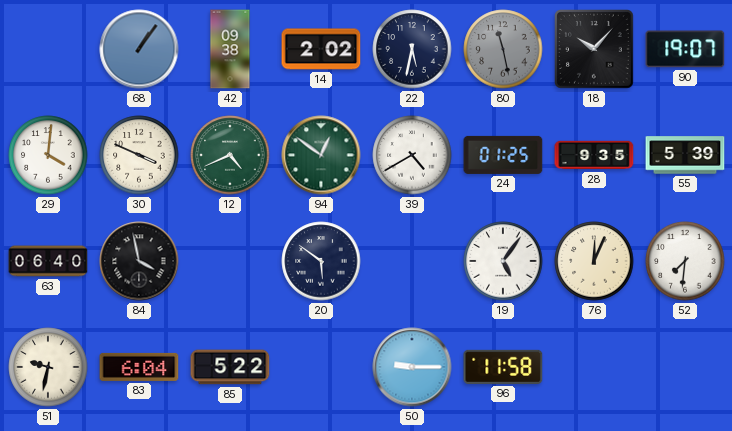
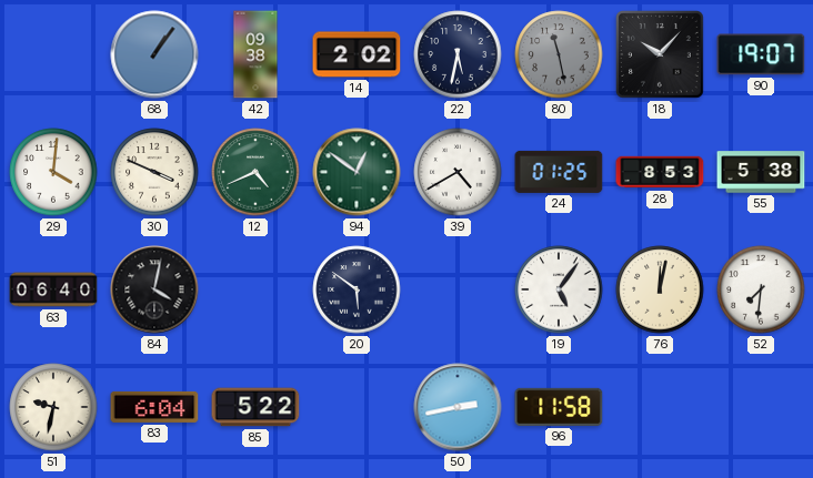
28: 9:35 -> 8:53
55: 5:39 -> 5:38
84: 3:58 -> 4:02
76: 12:04 -> 12:02
50: 9:15 -> 2:43
